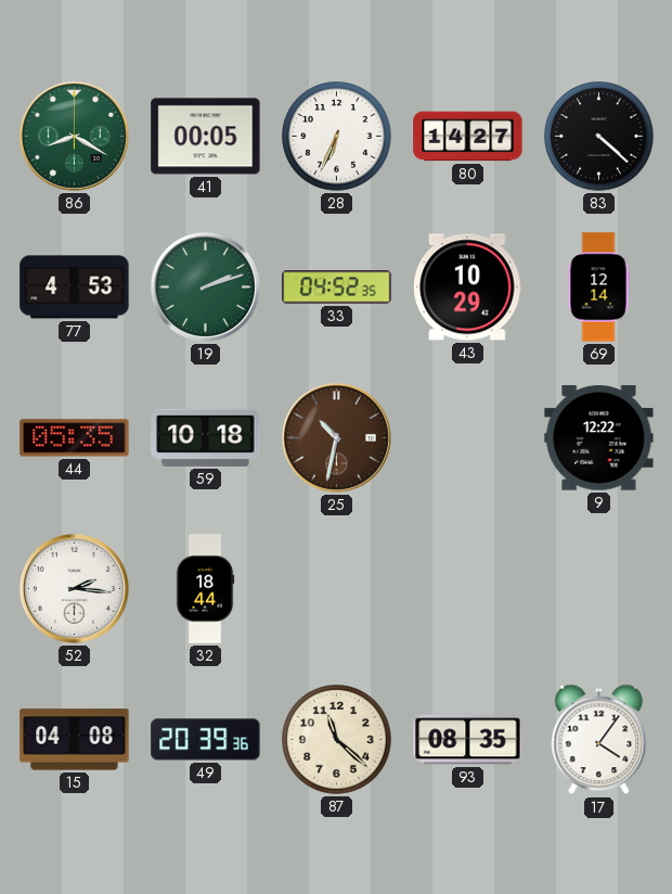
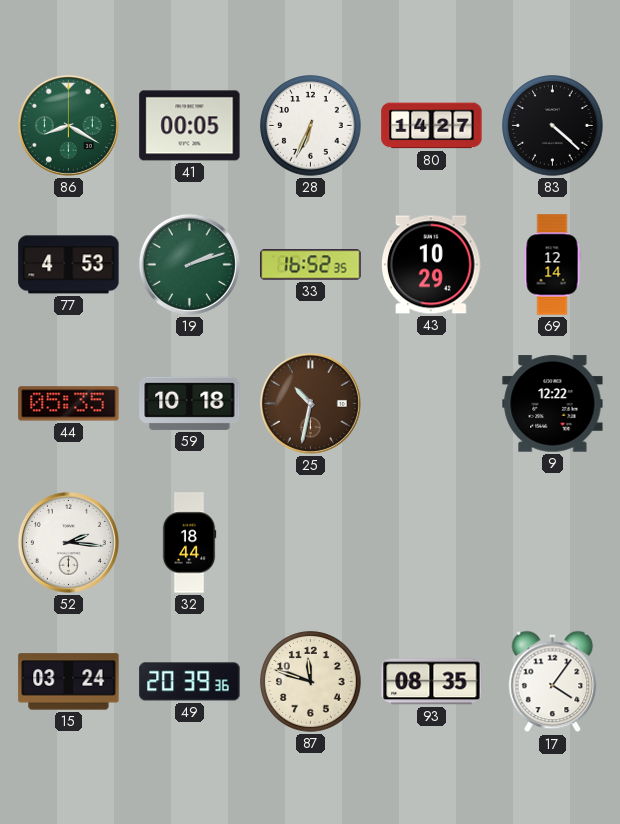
33: 04:52 -> 16:52
15: 04:08 -> 03:24
87: 11:22 -> 11:48
